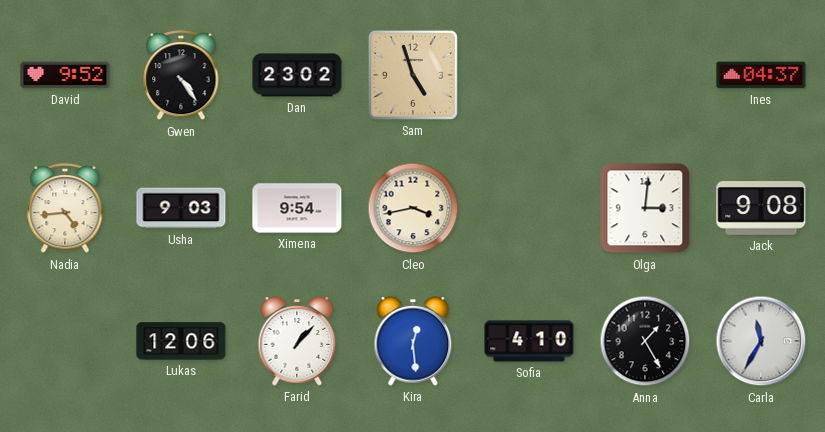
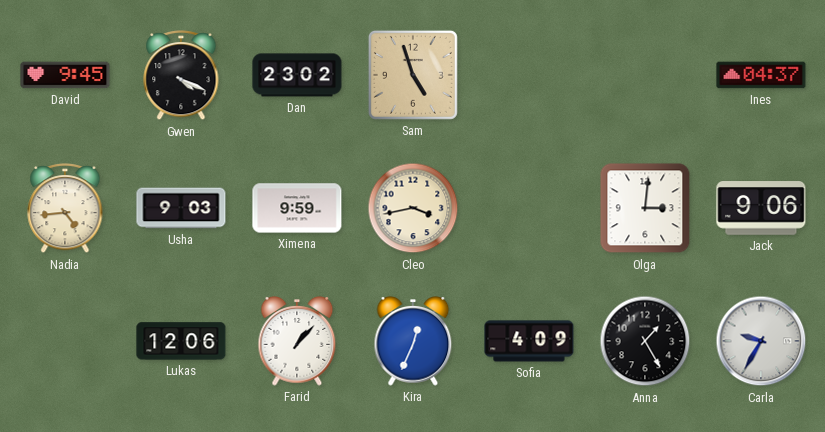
David: 9:52 -> 9:45
Gwen: 4:24 -> 4:19
Ximena: 9:54 -> 9:59
Jack: 9:08 -> 9:06
Kira: 12:29 -> 12:34
Sofia: 4:10 -> 4:09
Carla: 11:35 -> 9:35
